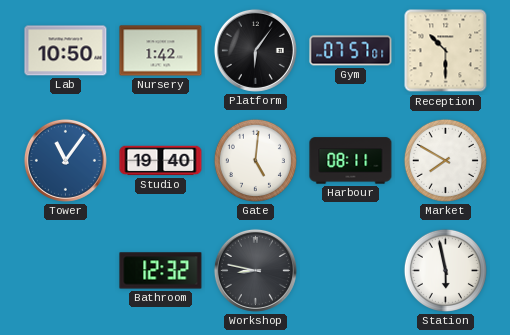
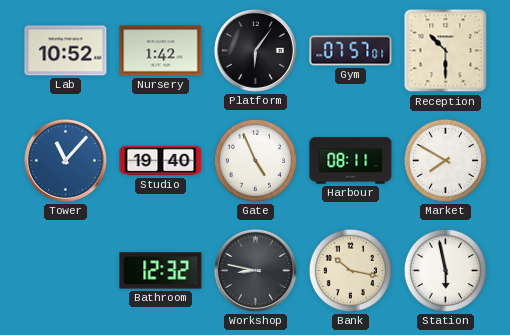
Lab: 10:50 -> 10:52
Tower: 11:06 -> 11:07
Gate: 5:01 -> 4:56
Bank: none -> 10:17
